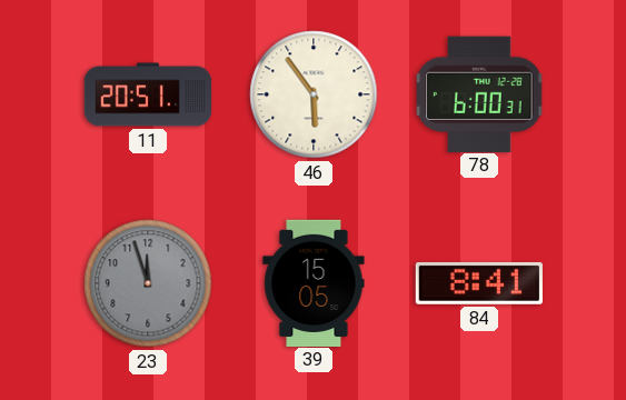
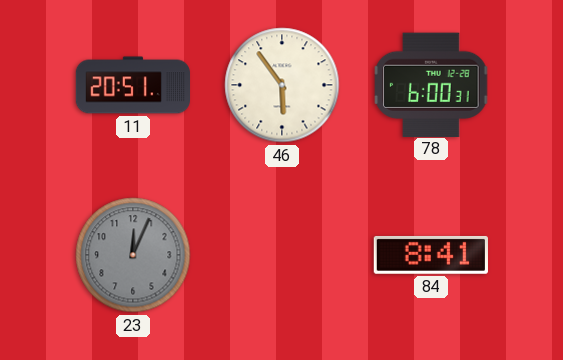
23: 11:57 -> 12:04
39: 15:05 -> none
